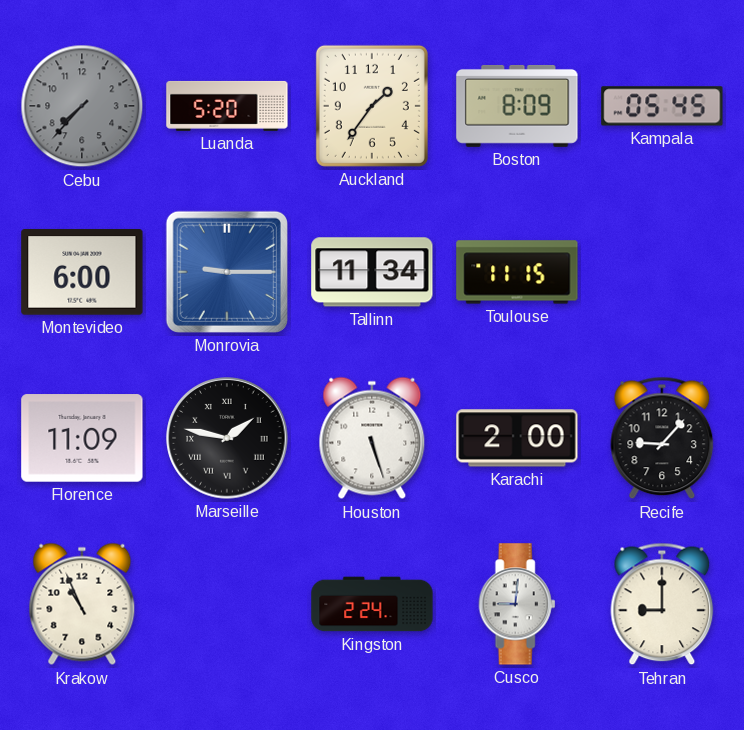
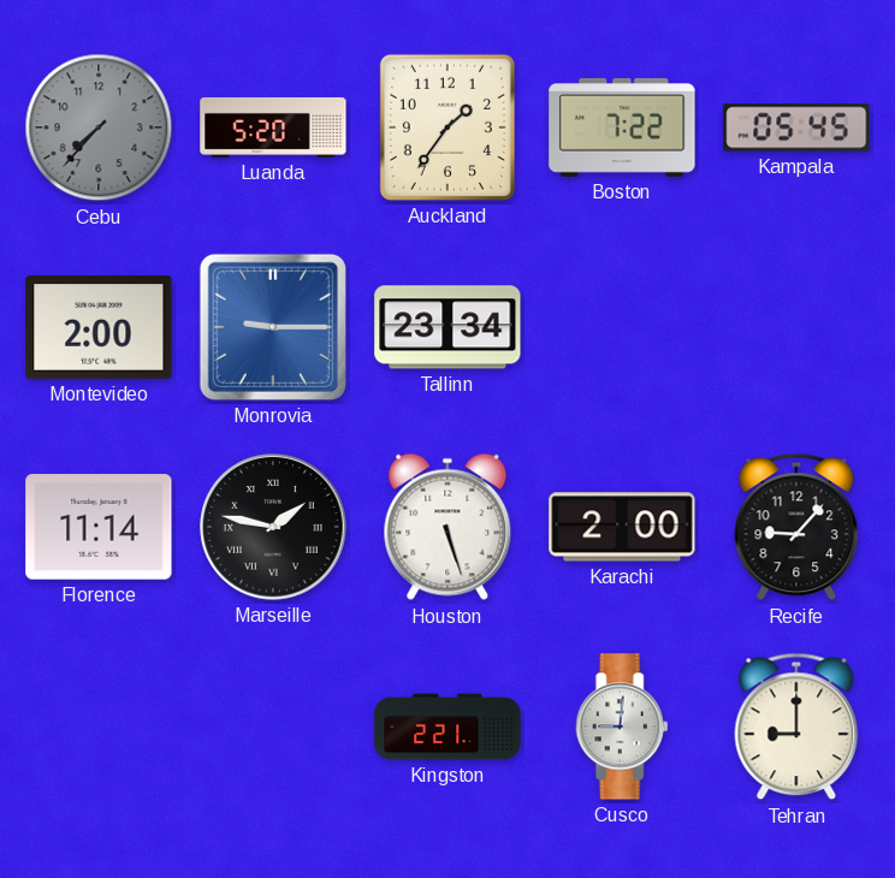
Boston: 8:09 -> 7:22
Montevideo: 6:00 -> 2:00
Tallinn: 11:34 -> 23:34
Toulouse: 11:15 -> none
Florence: 11:09 -> 11:14
Krakow: 10:56 -> none
Kingston: 2:24 -> 2:21
